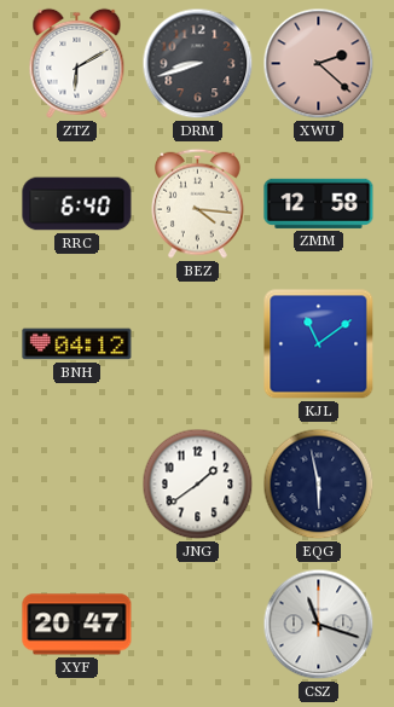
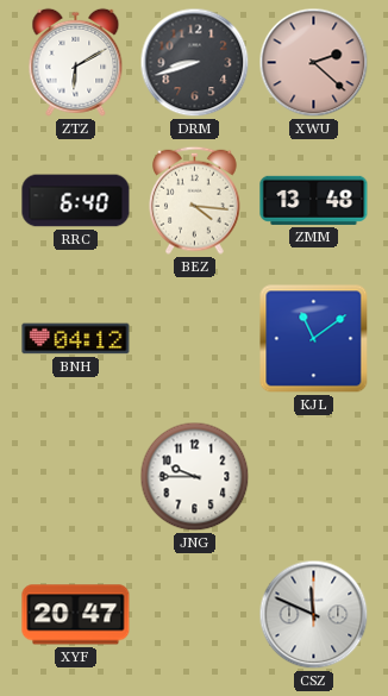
ZMM: 12:58 -> 13:48
JNG: 1:39 -> 9:45
EQG: 5:58 -> none
CSZ: 11:18 -> 11:49
